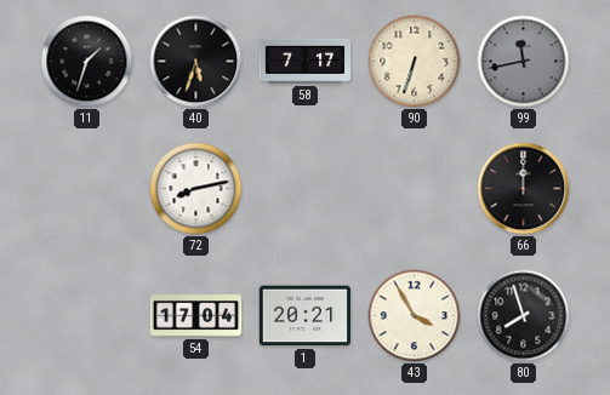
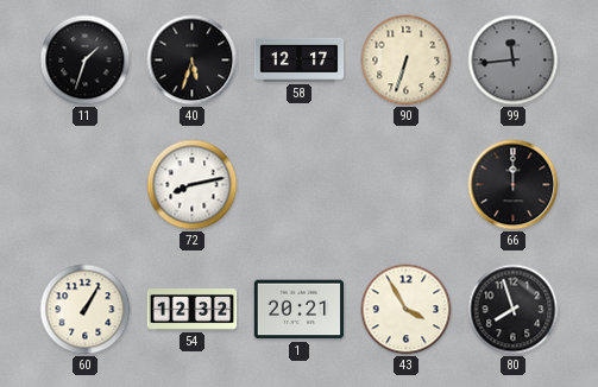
58: 7:17 -> 12:17
99: 11:43 -> 11:44
60: none -> 1:05
54: 17:04 -> 12:32
